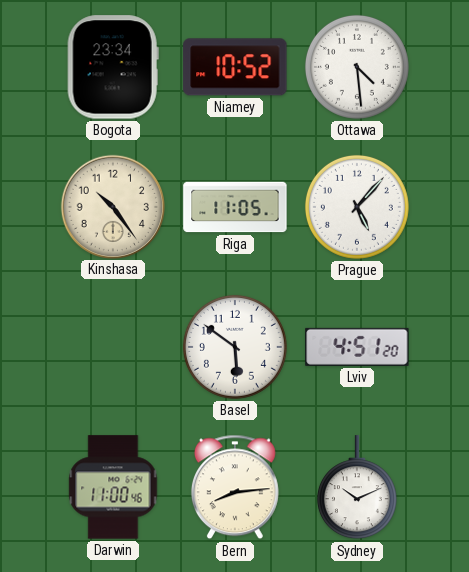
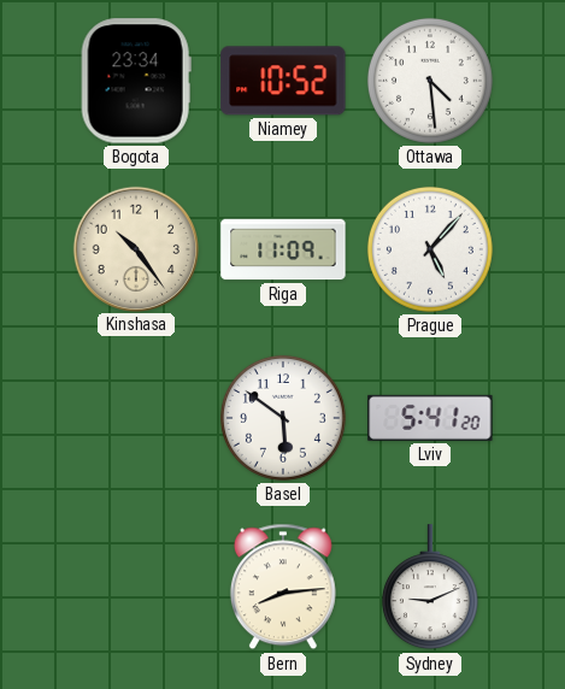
Riga: 11:05 -> 11:09
Lviv: 4:51 -> 5:41
Darwin: 11:00 -> none
Sydney: 10:11 -> 9:11
